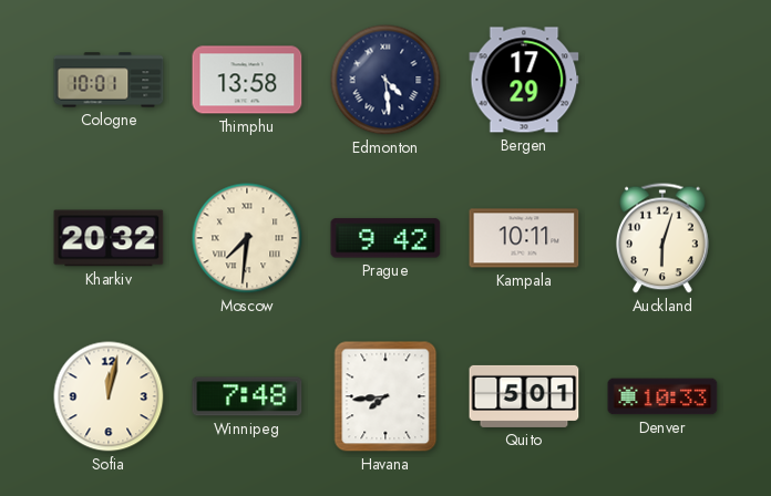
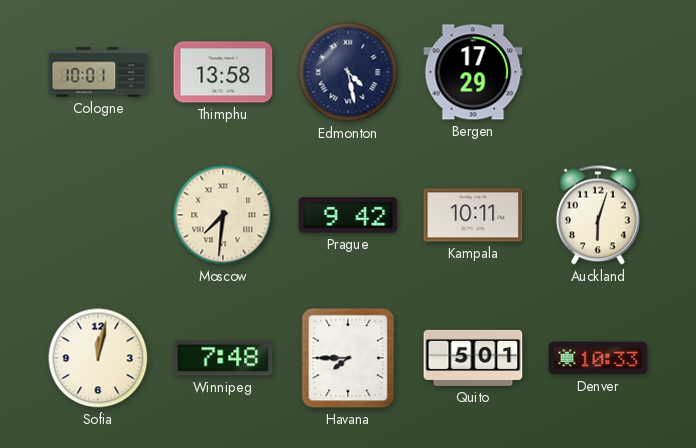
Edmonton: 4:29 -> 4:28
Kharkiv: 20:32 -> none
Havana: 7:44 -> 7:45
